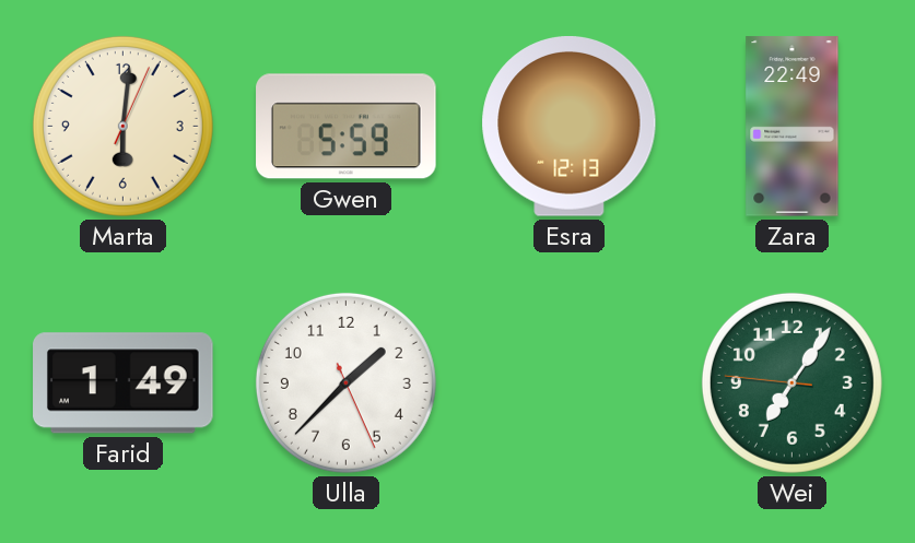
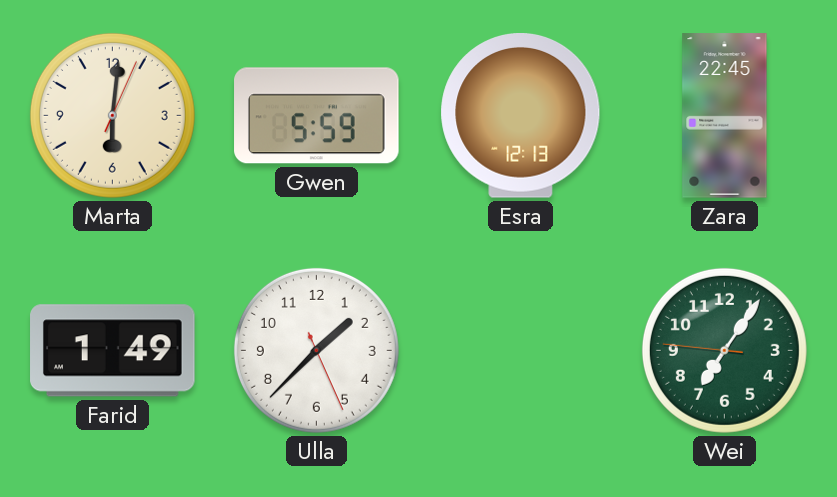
Zara: 22:49 -> 22:45
